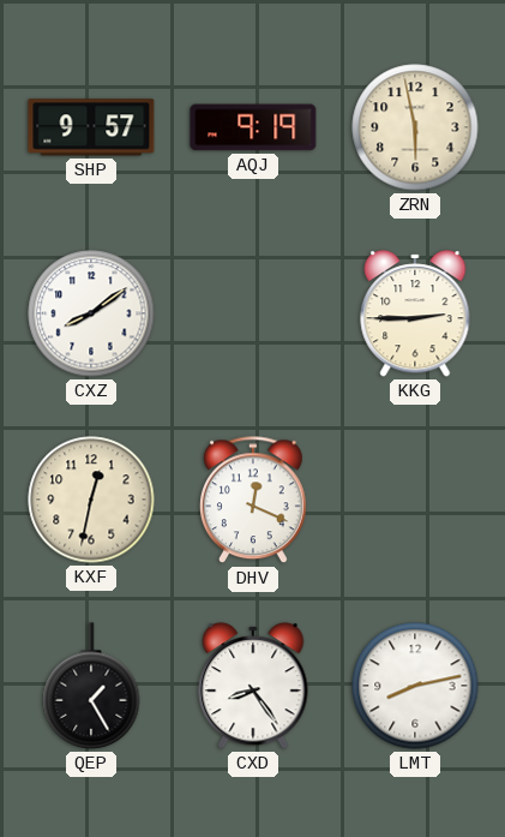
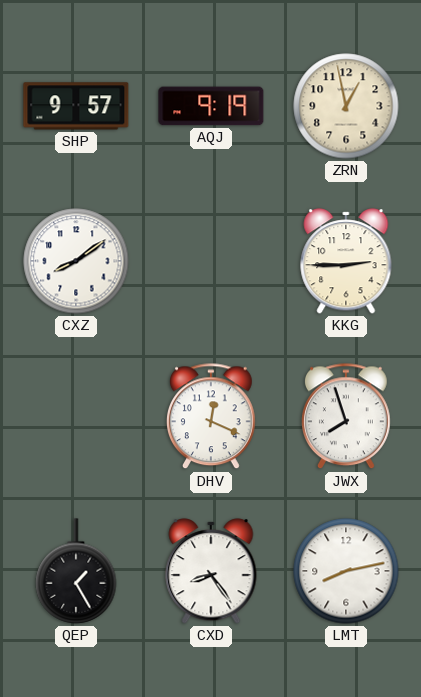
ZRN: 5:58 -> 12:58
KXF: 12:32 -> none
JWX: none -> 7:57
